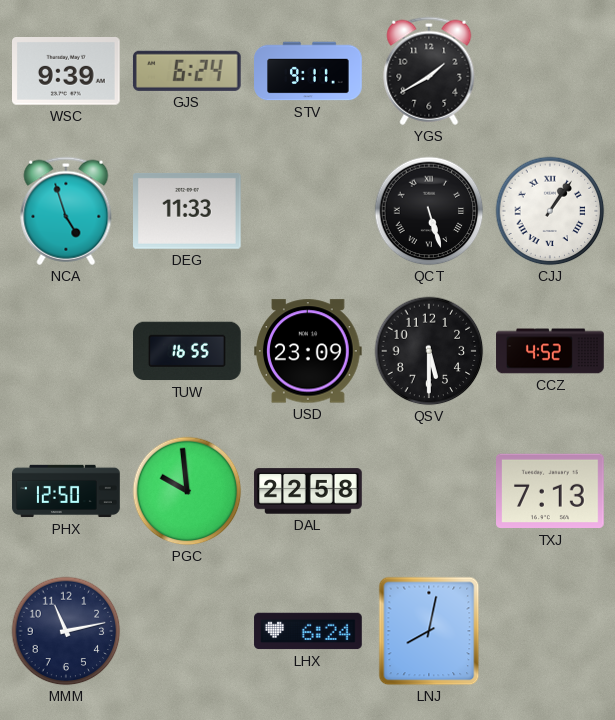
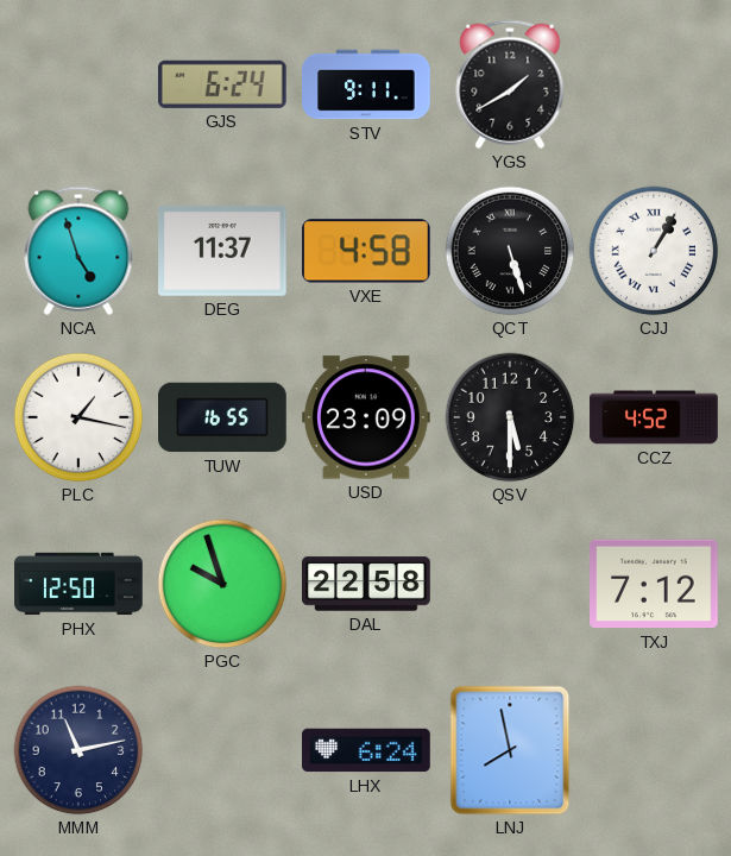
WSC: 9:39 -> none
DEG: 11:33 -> 11:37
VXE: none -> 4:58
CJJ: 1:06 -> 1:05
PLC: none -> 1:17
PGC: 9:59 -> 9:57
TXJ: 7:13 -> 7:12
LNJ: 8:02 -> 7:58
